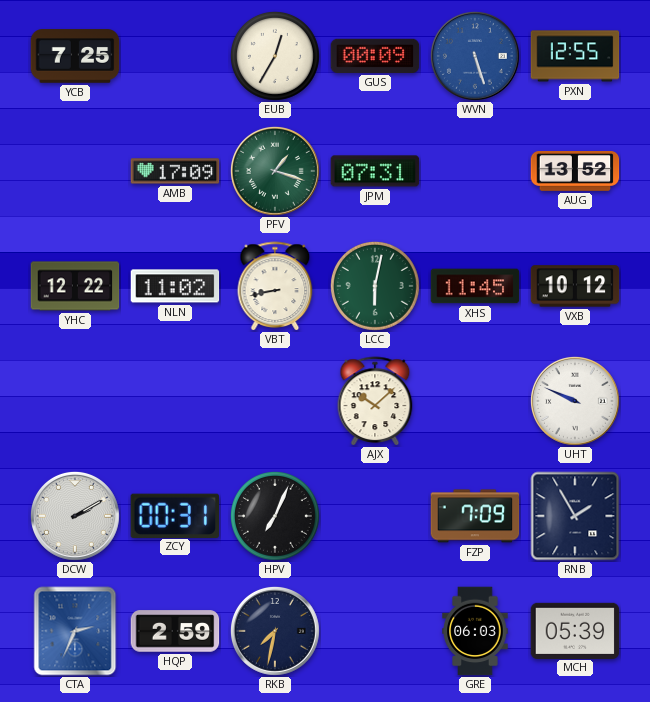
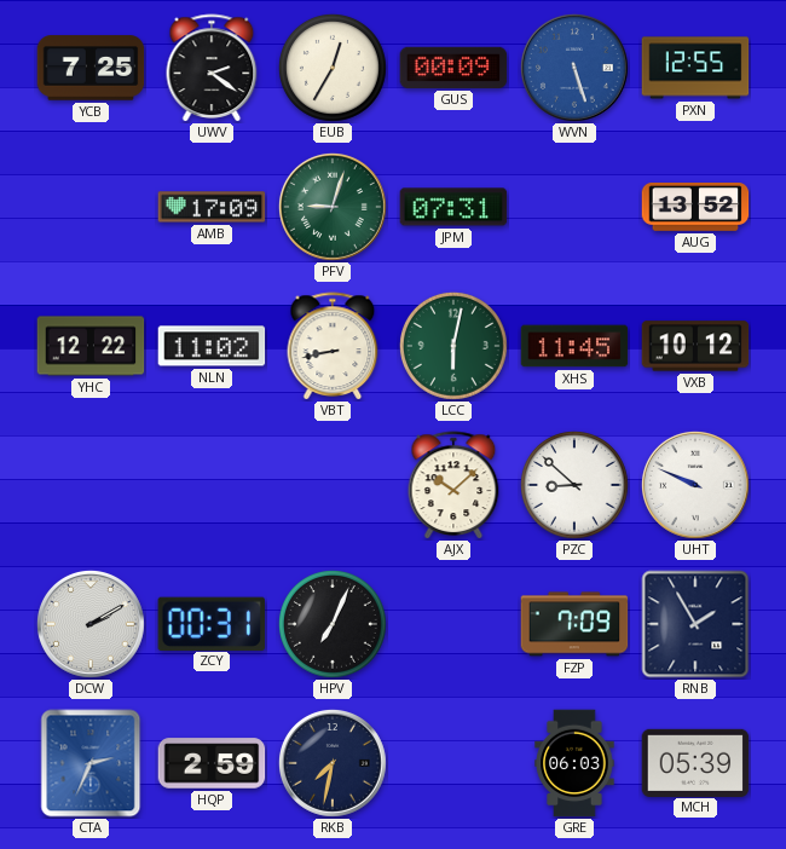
UWV: none -> 2:21
PFV: 1:18 -> 9:03
PZC: none -> 8:52
